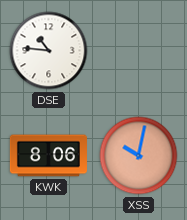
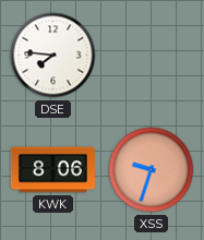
DSE: 10:46 -> 7:46
XSS: 10:02 -> 9:33
